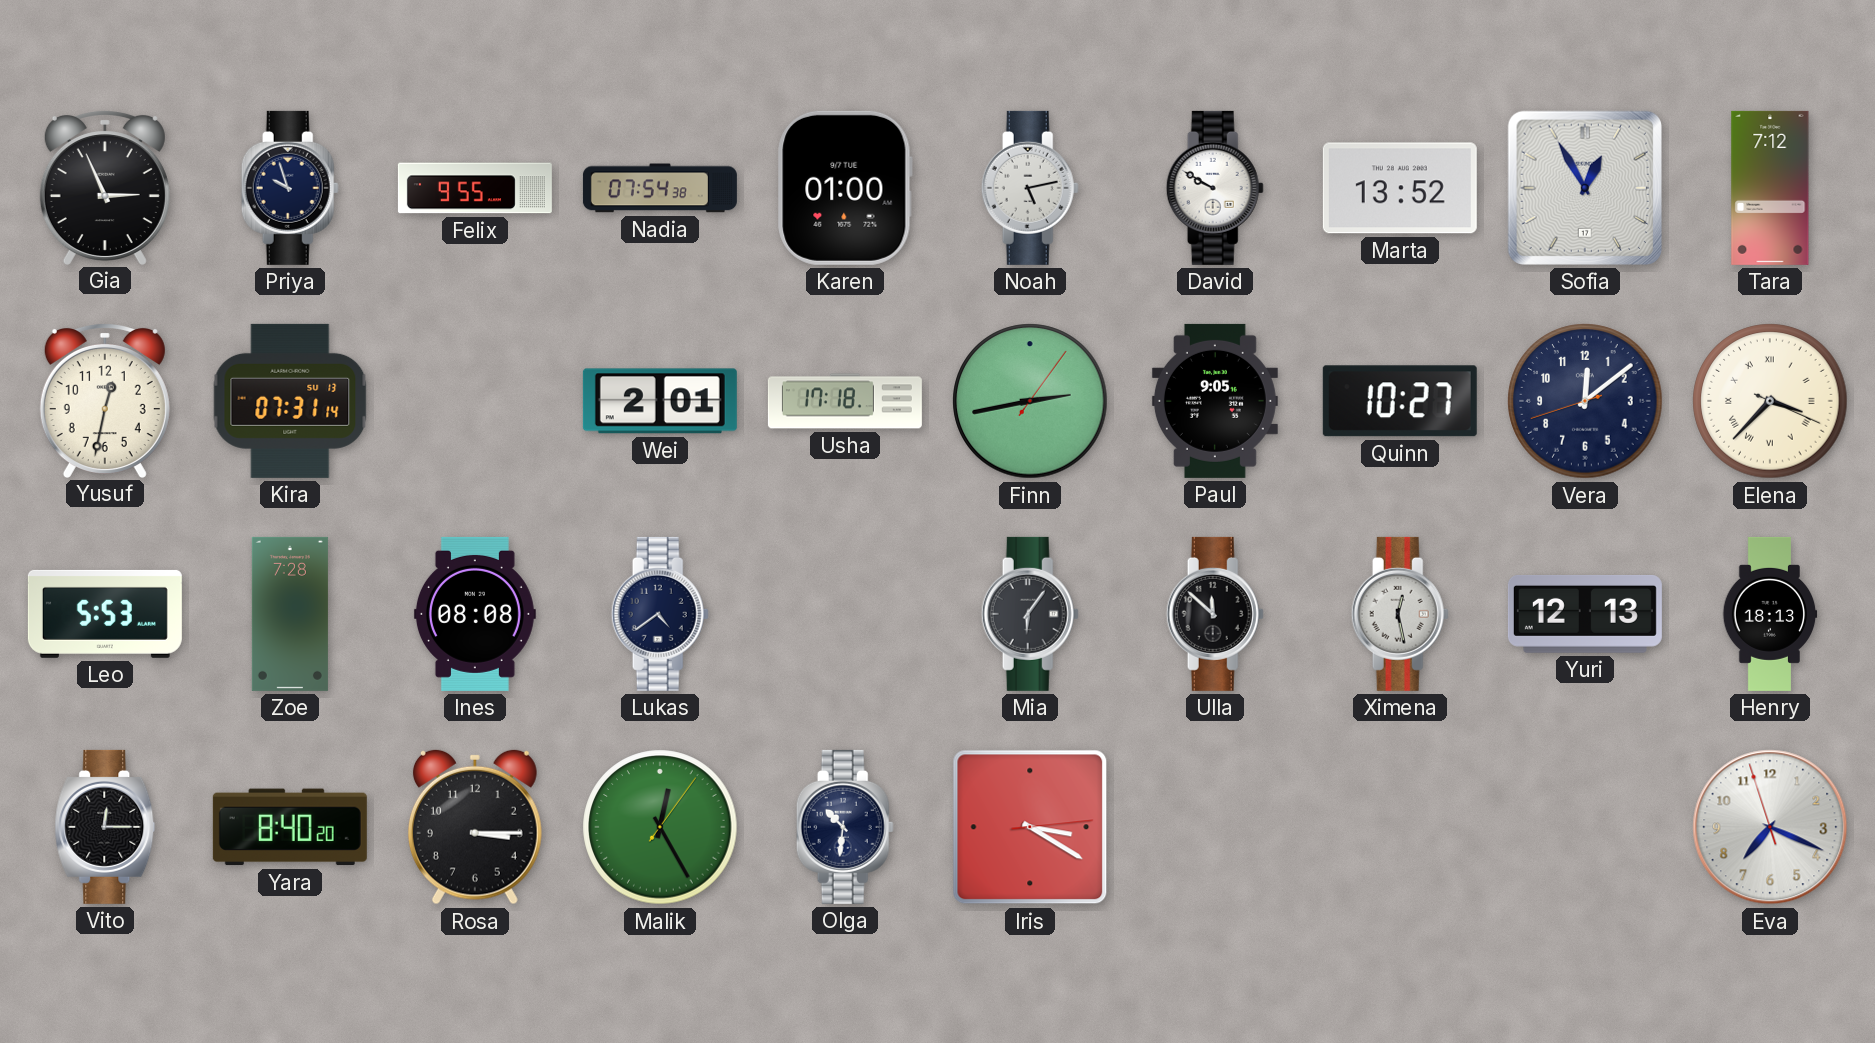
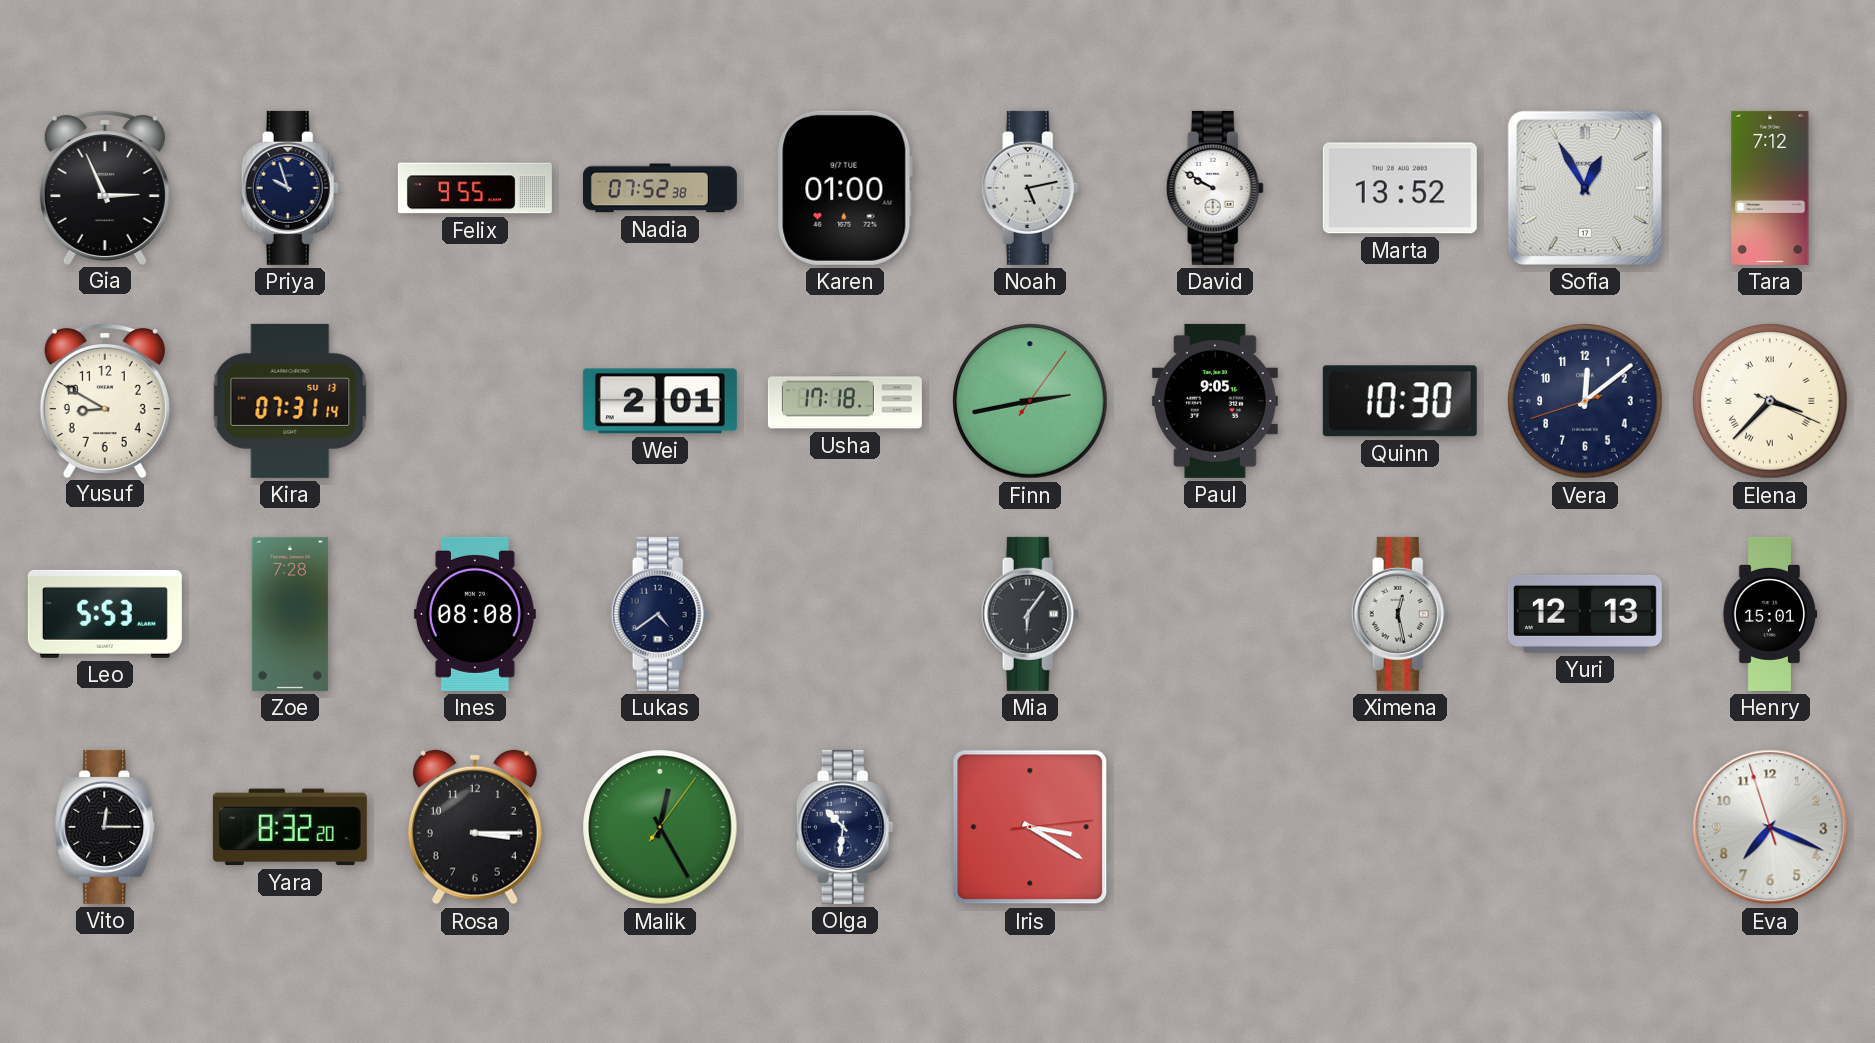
Nadia: 07:54 -> 07:52
Yusuf: 12:32 -> 8:50
Quinn: 10:27 -> 10:30
Ulla: 11:52 -> none
Henry: 18:13 -> 15:01
Yara: 8:40 -> 8:32
